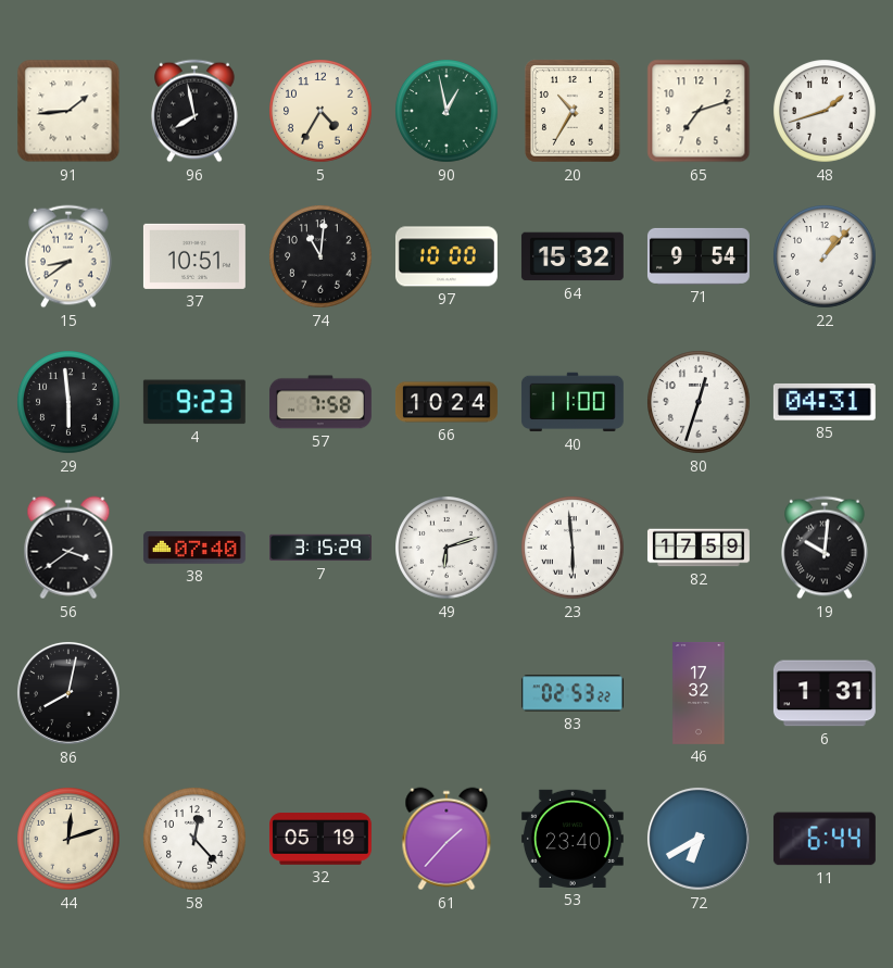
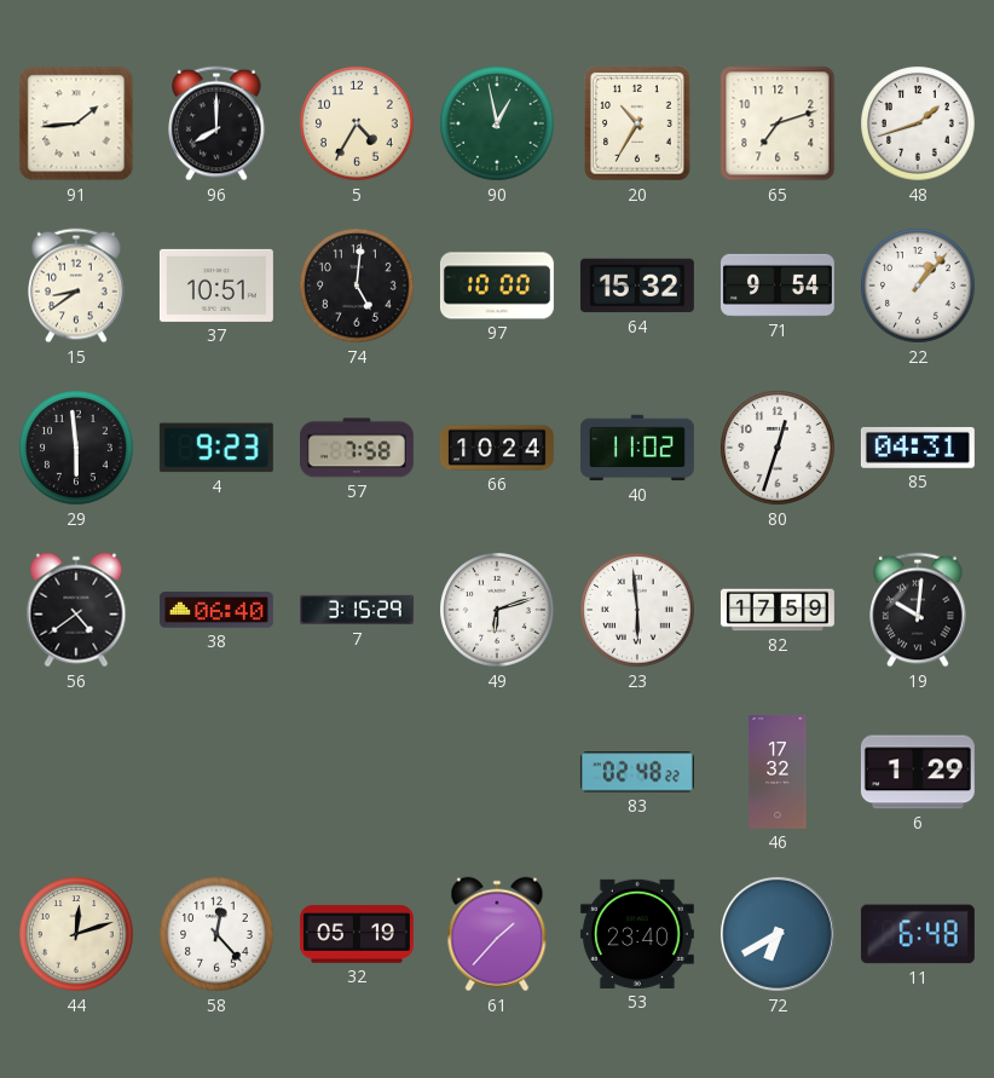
96: 7:58 -> 8:00
74: 11:01 -> 5:01
40: 11:00 -> 11:02
56: 3:39 -> 4:39
38: 07:40 -> 06:40
86: 8:02 -> none
83: 02:53 -> 02:48
6: 1:31 -> 1:29
11: 6:44 -> 6:48
